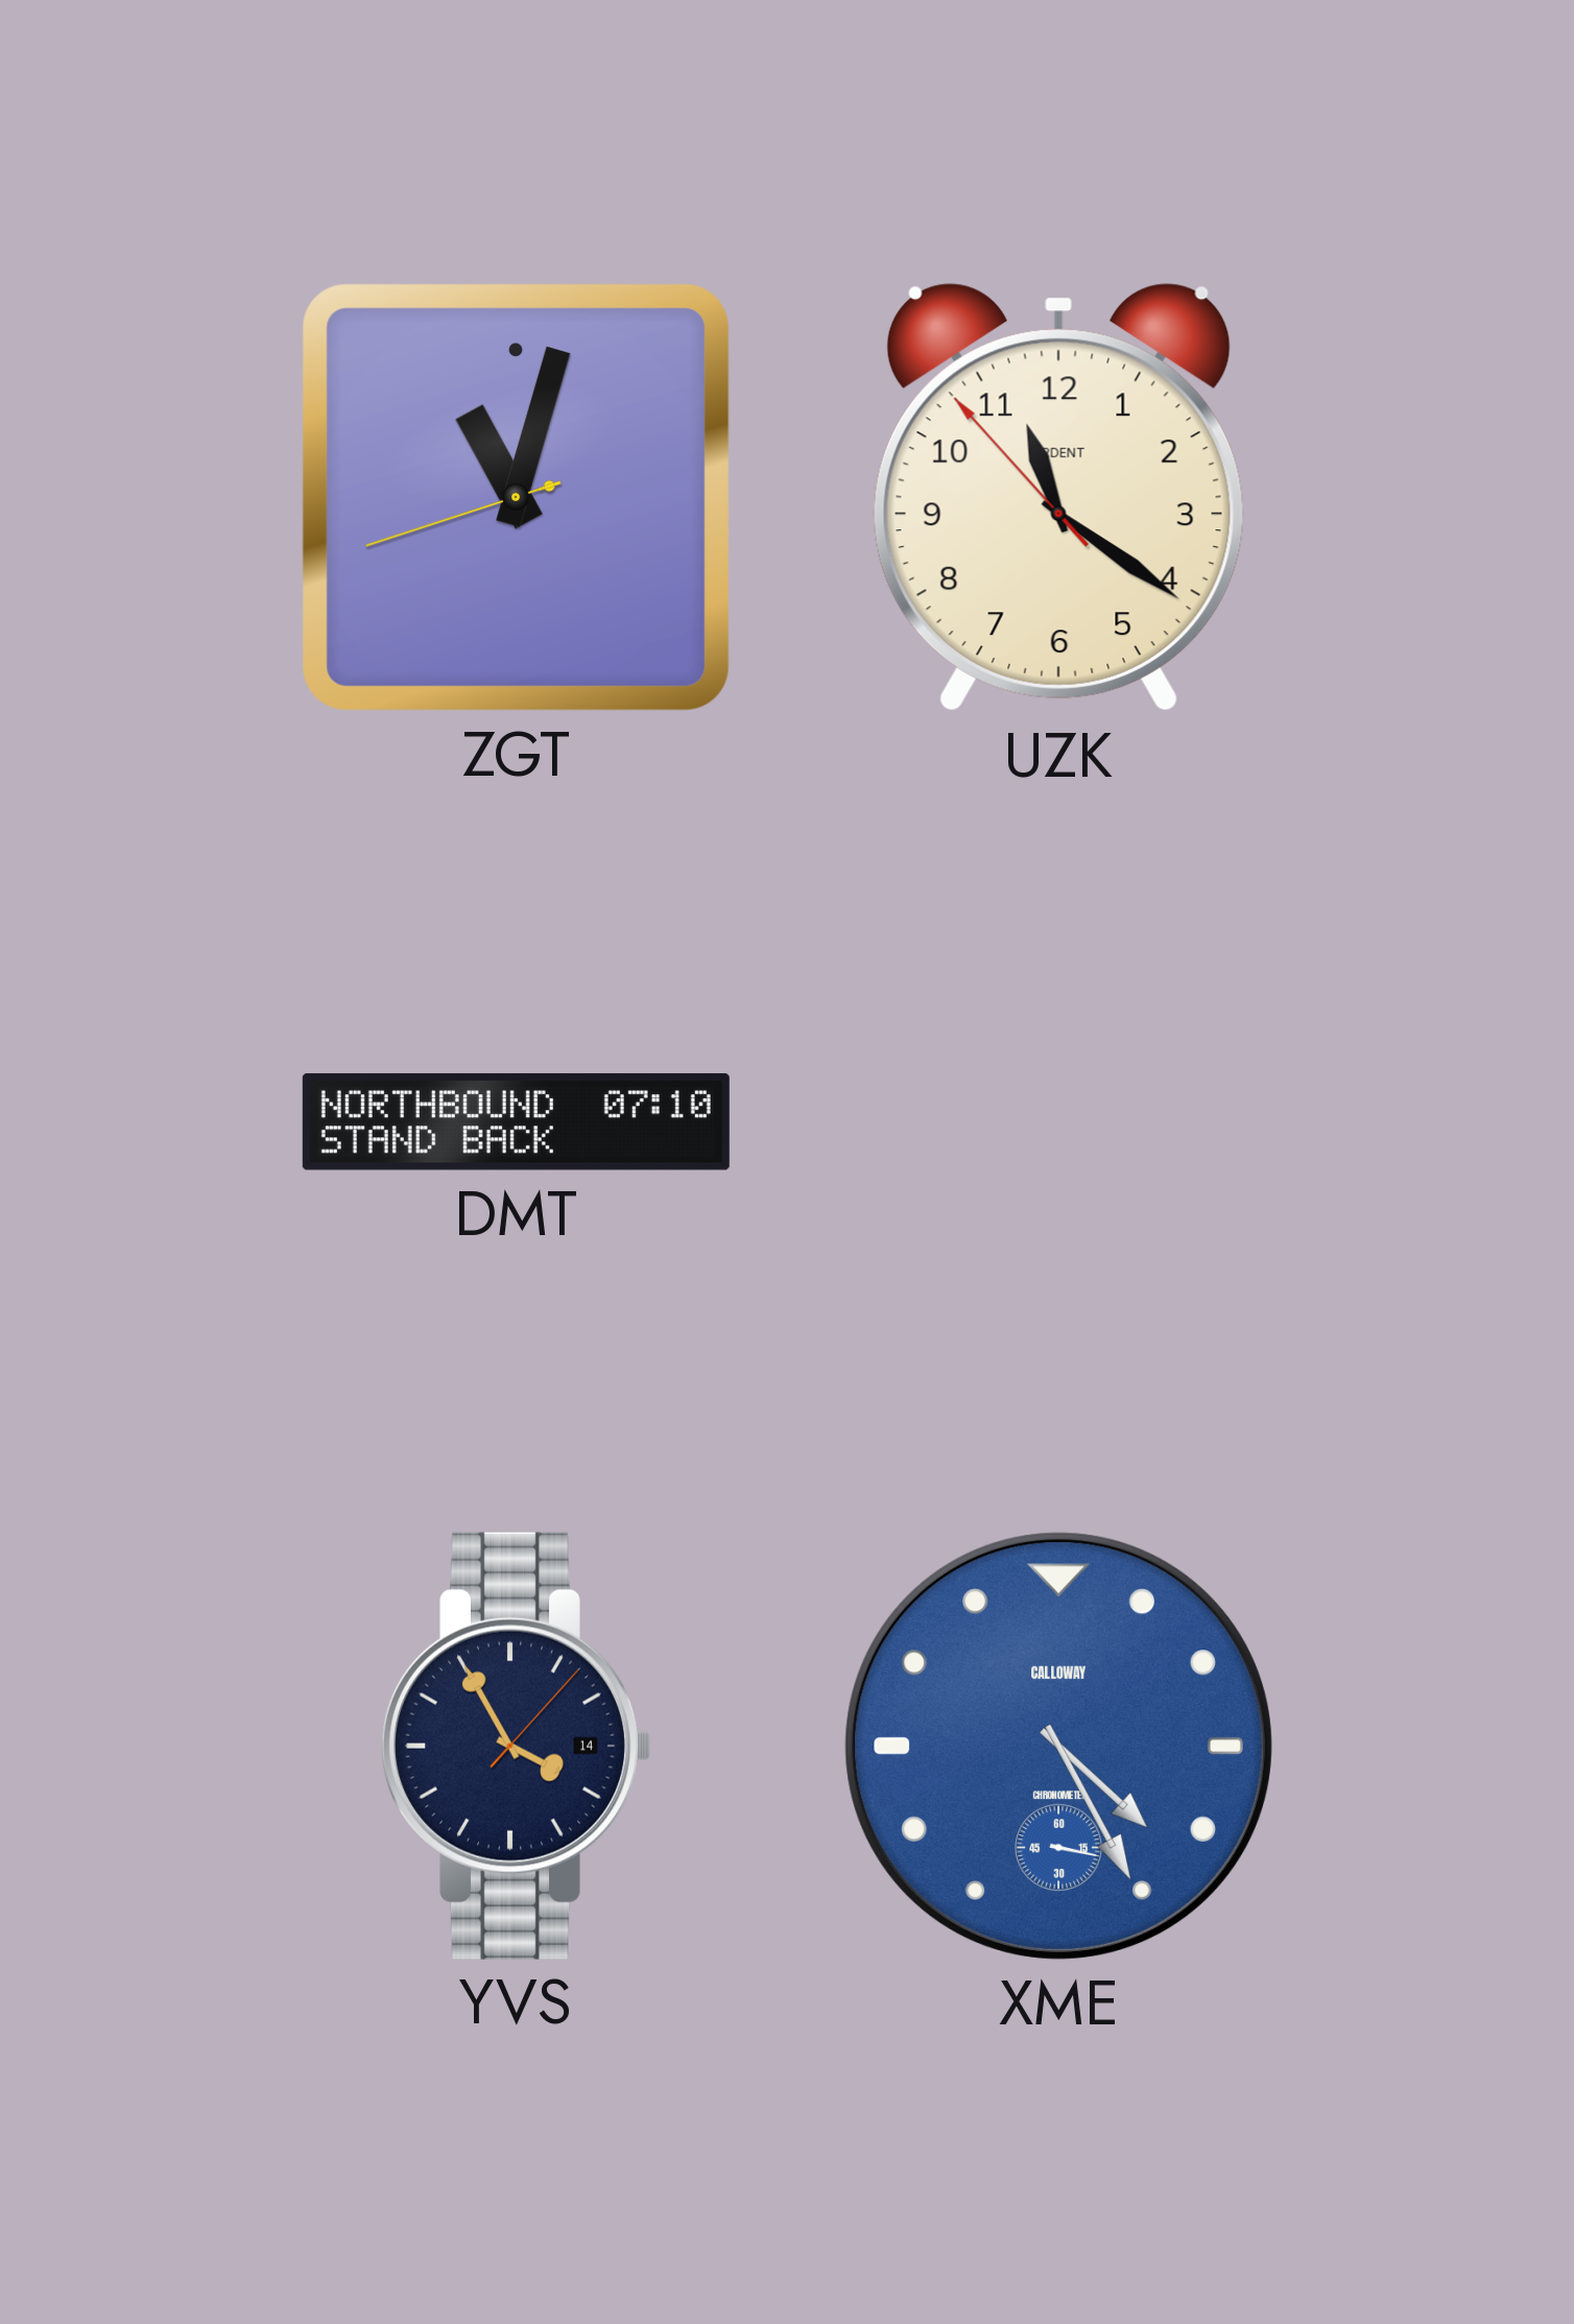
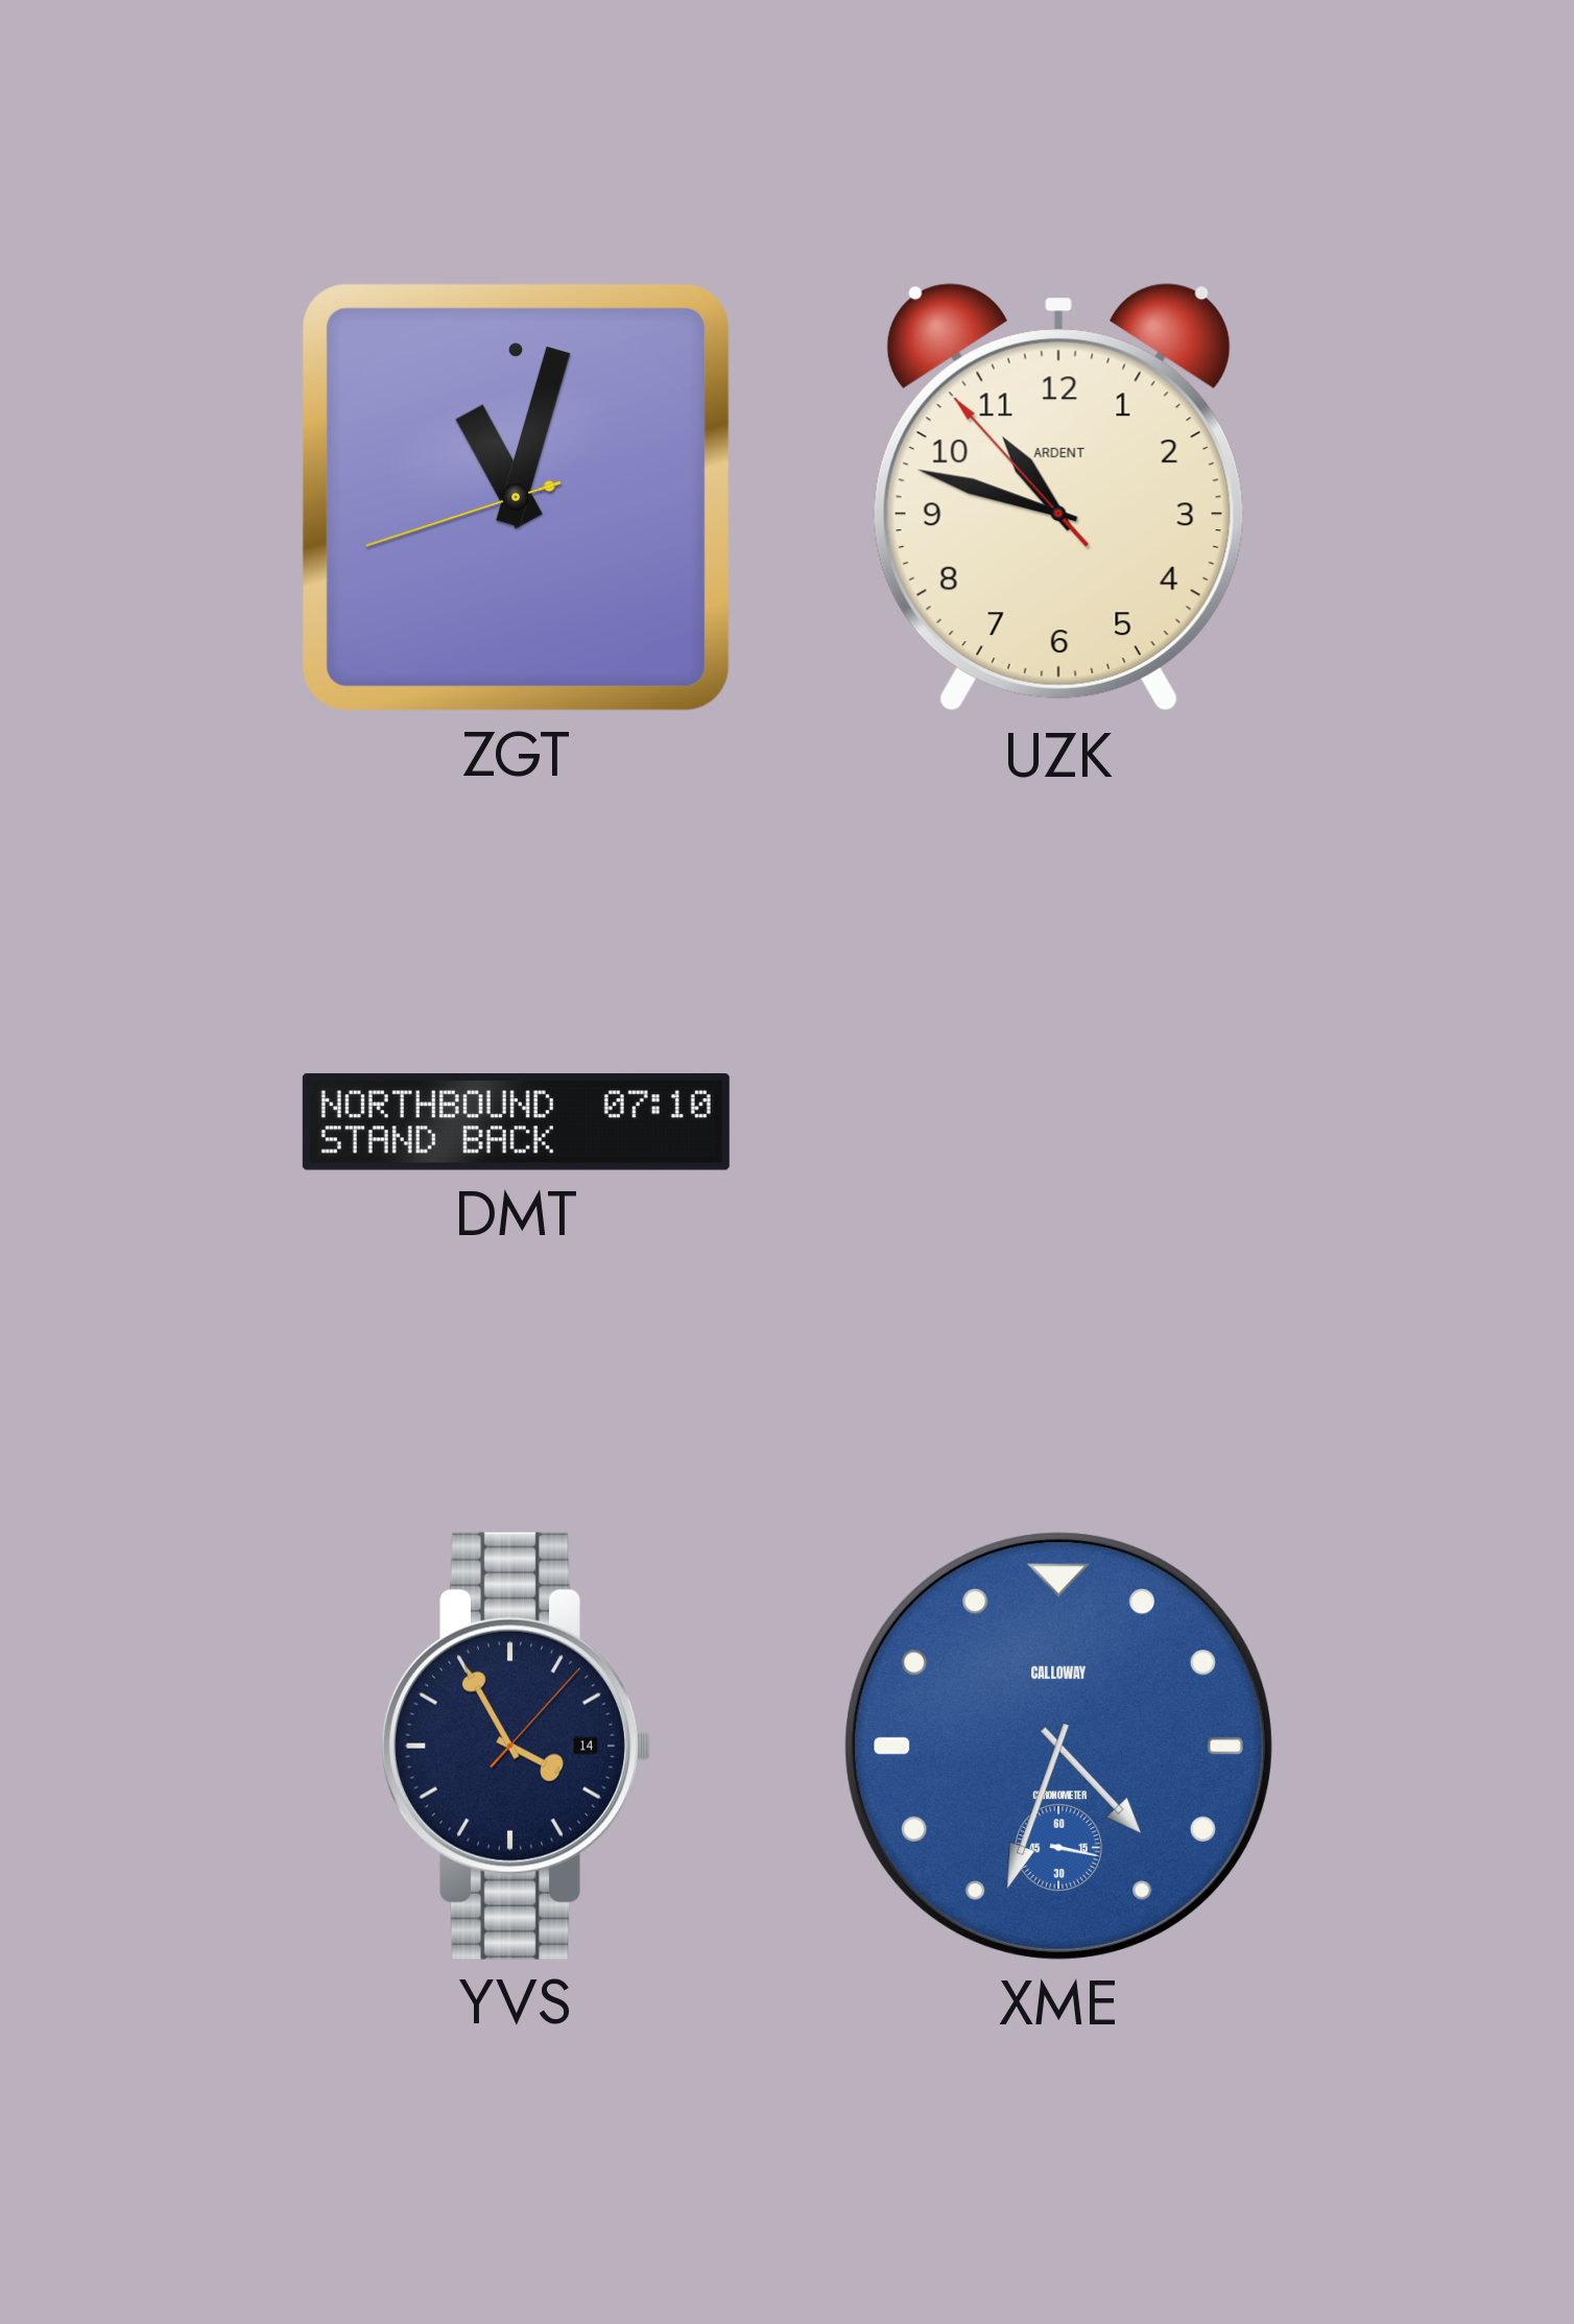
UZK: 11:20 -> 10:47
XME: 4:25 -> 4:33
